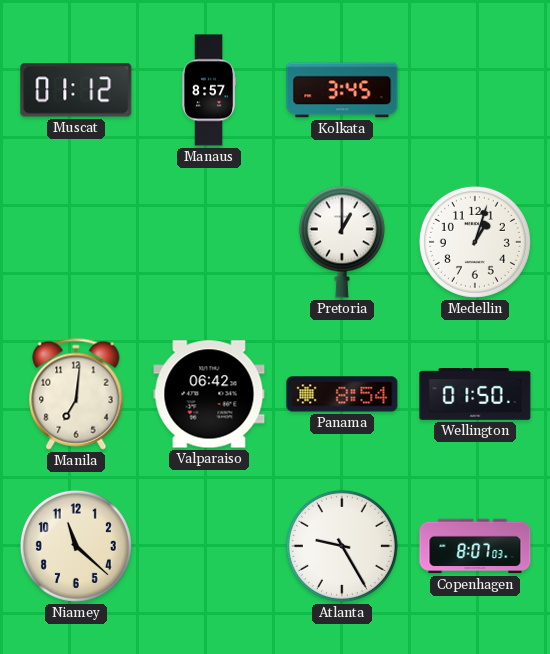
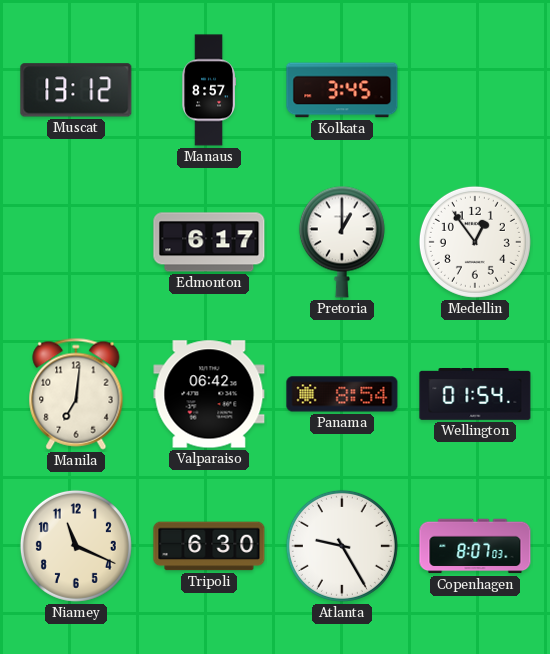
Muscat: 01:12 -> 13:12
Edmonton: none -> 6:17
Medellin: 1:03 -> 12:54
Wellington: 01:50 -> 01:54
Niamey: 11:22 -> 11:19
Tripoli: none -> 6:30
